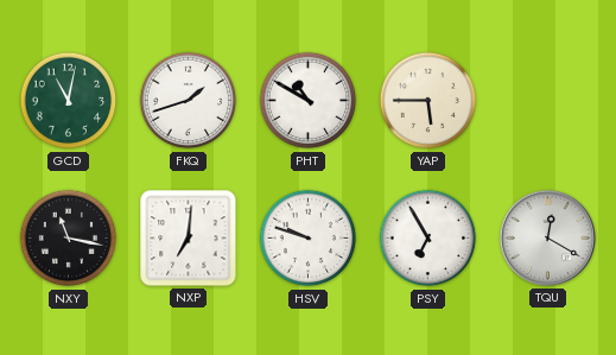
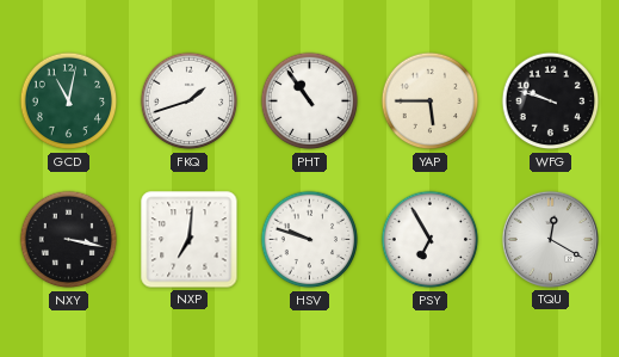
PHT: 10:50 -> 10:54
WFG: none -> 9:48
NXY: 11:17 -> 3:17
